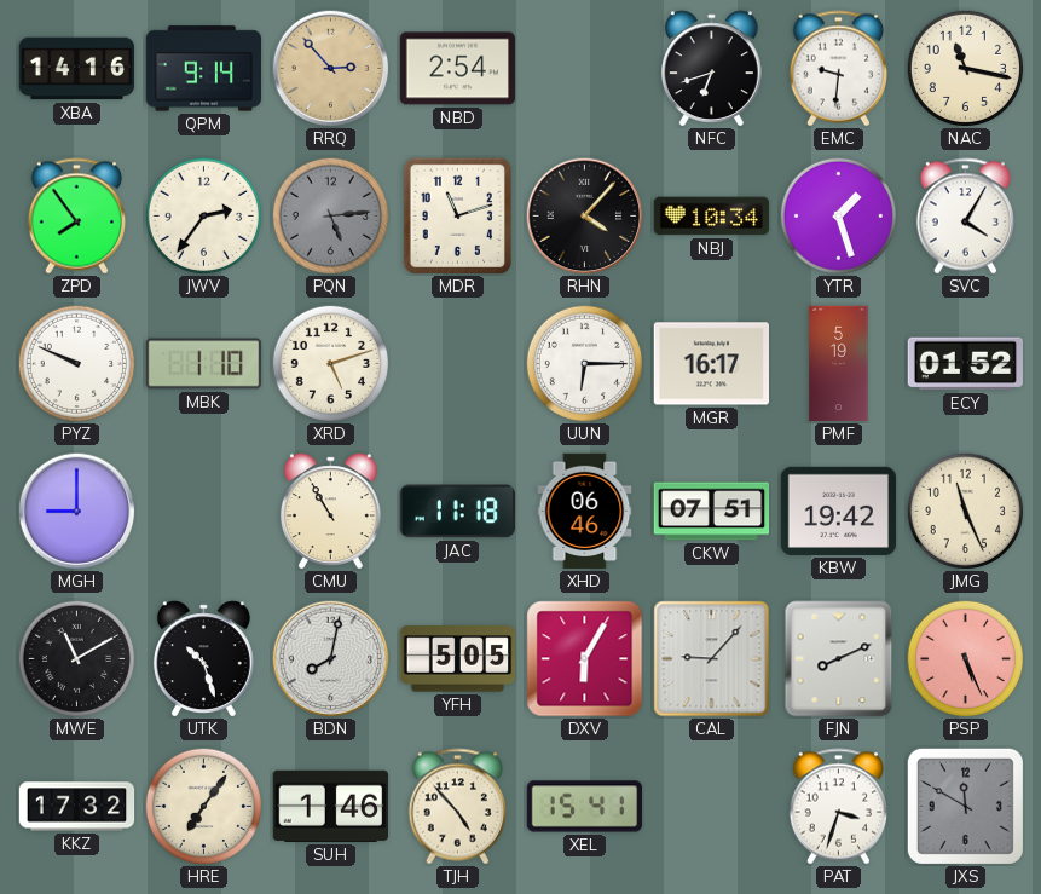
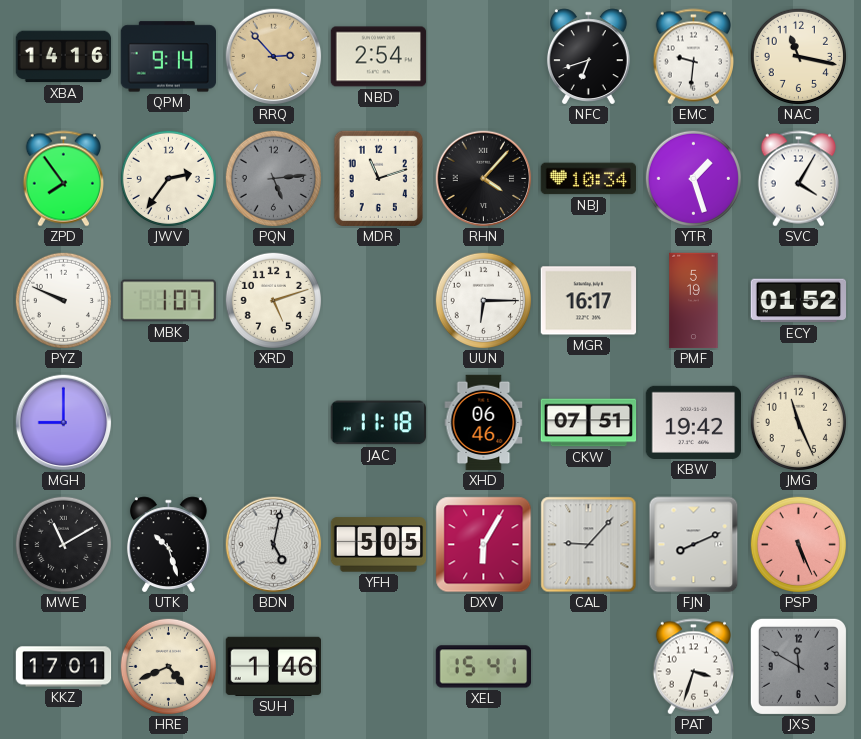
MBK: 1:10 -> 1:07
CMU: 10:55 -> none
BDN: 8:02 -> 5:02
KKZ: 17:32 -> 17:01
HRE: 7:06 -> 4:41
TJH: 4:53 -> none
